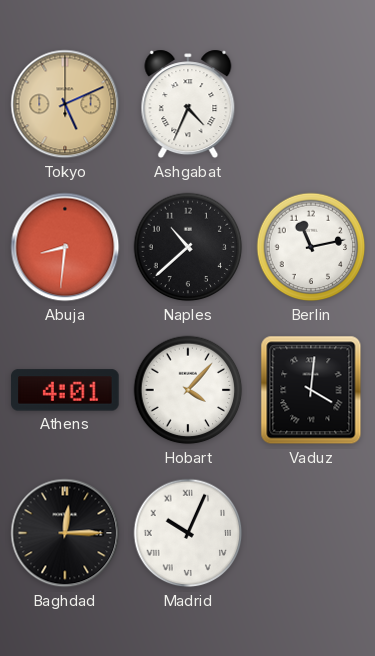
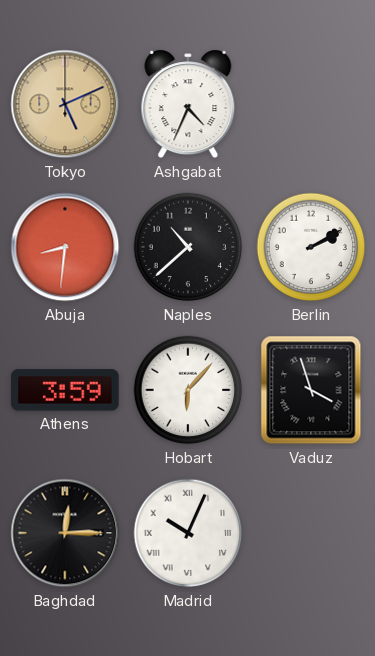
Berlin: 11:13 -> 2:10
Athens: 4:01 -> 3:59
Hobart: 4:07 -> 6:07
Vaduz: 4:01 -> 3:57
